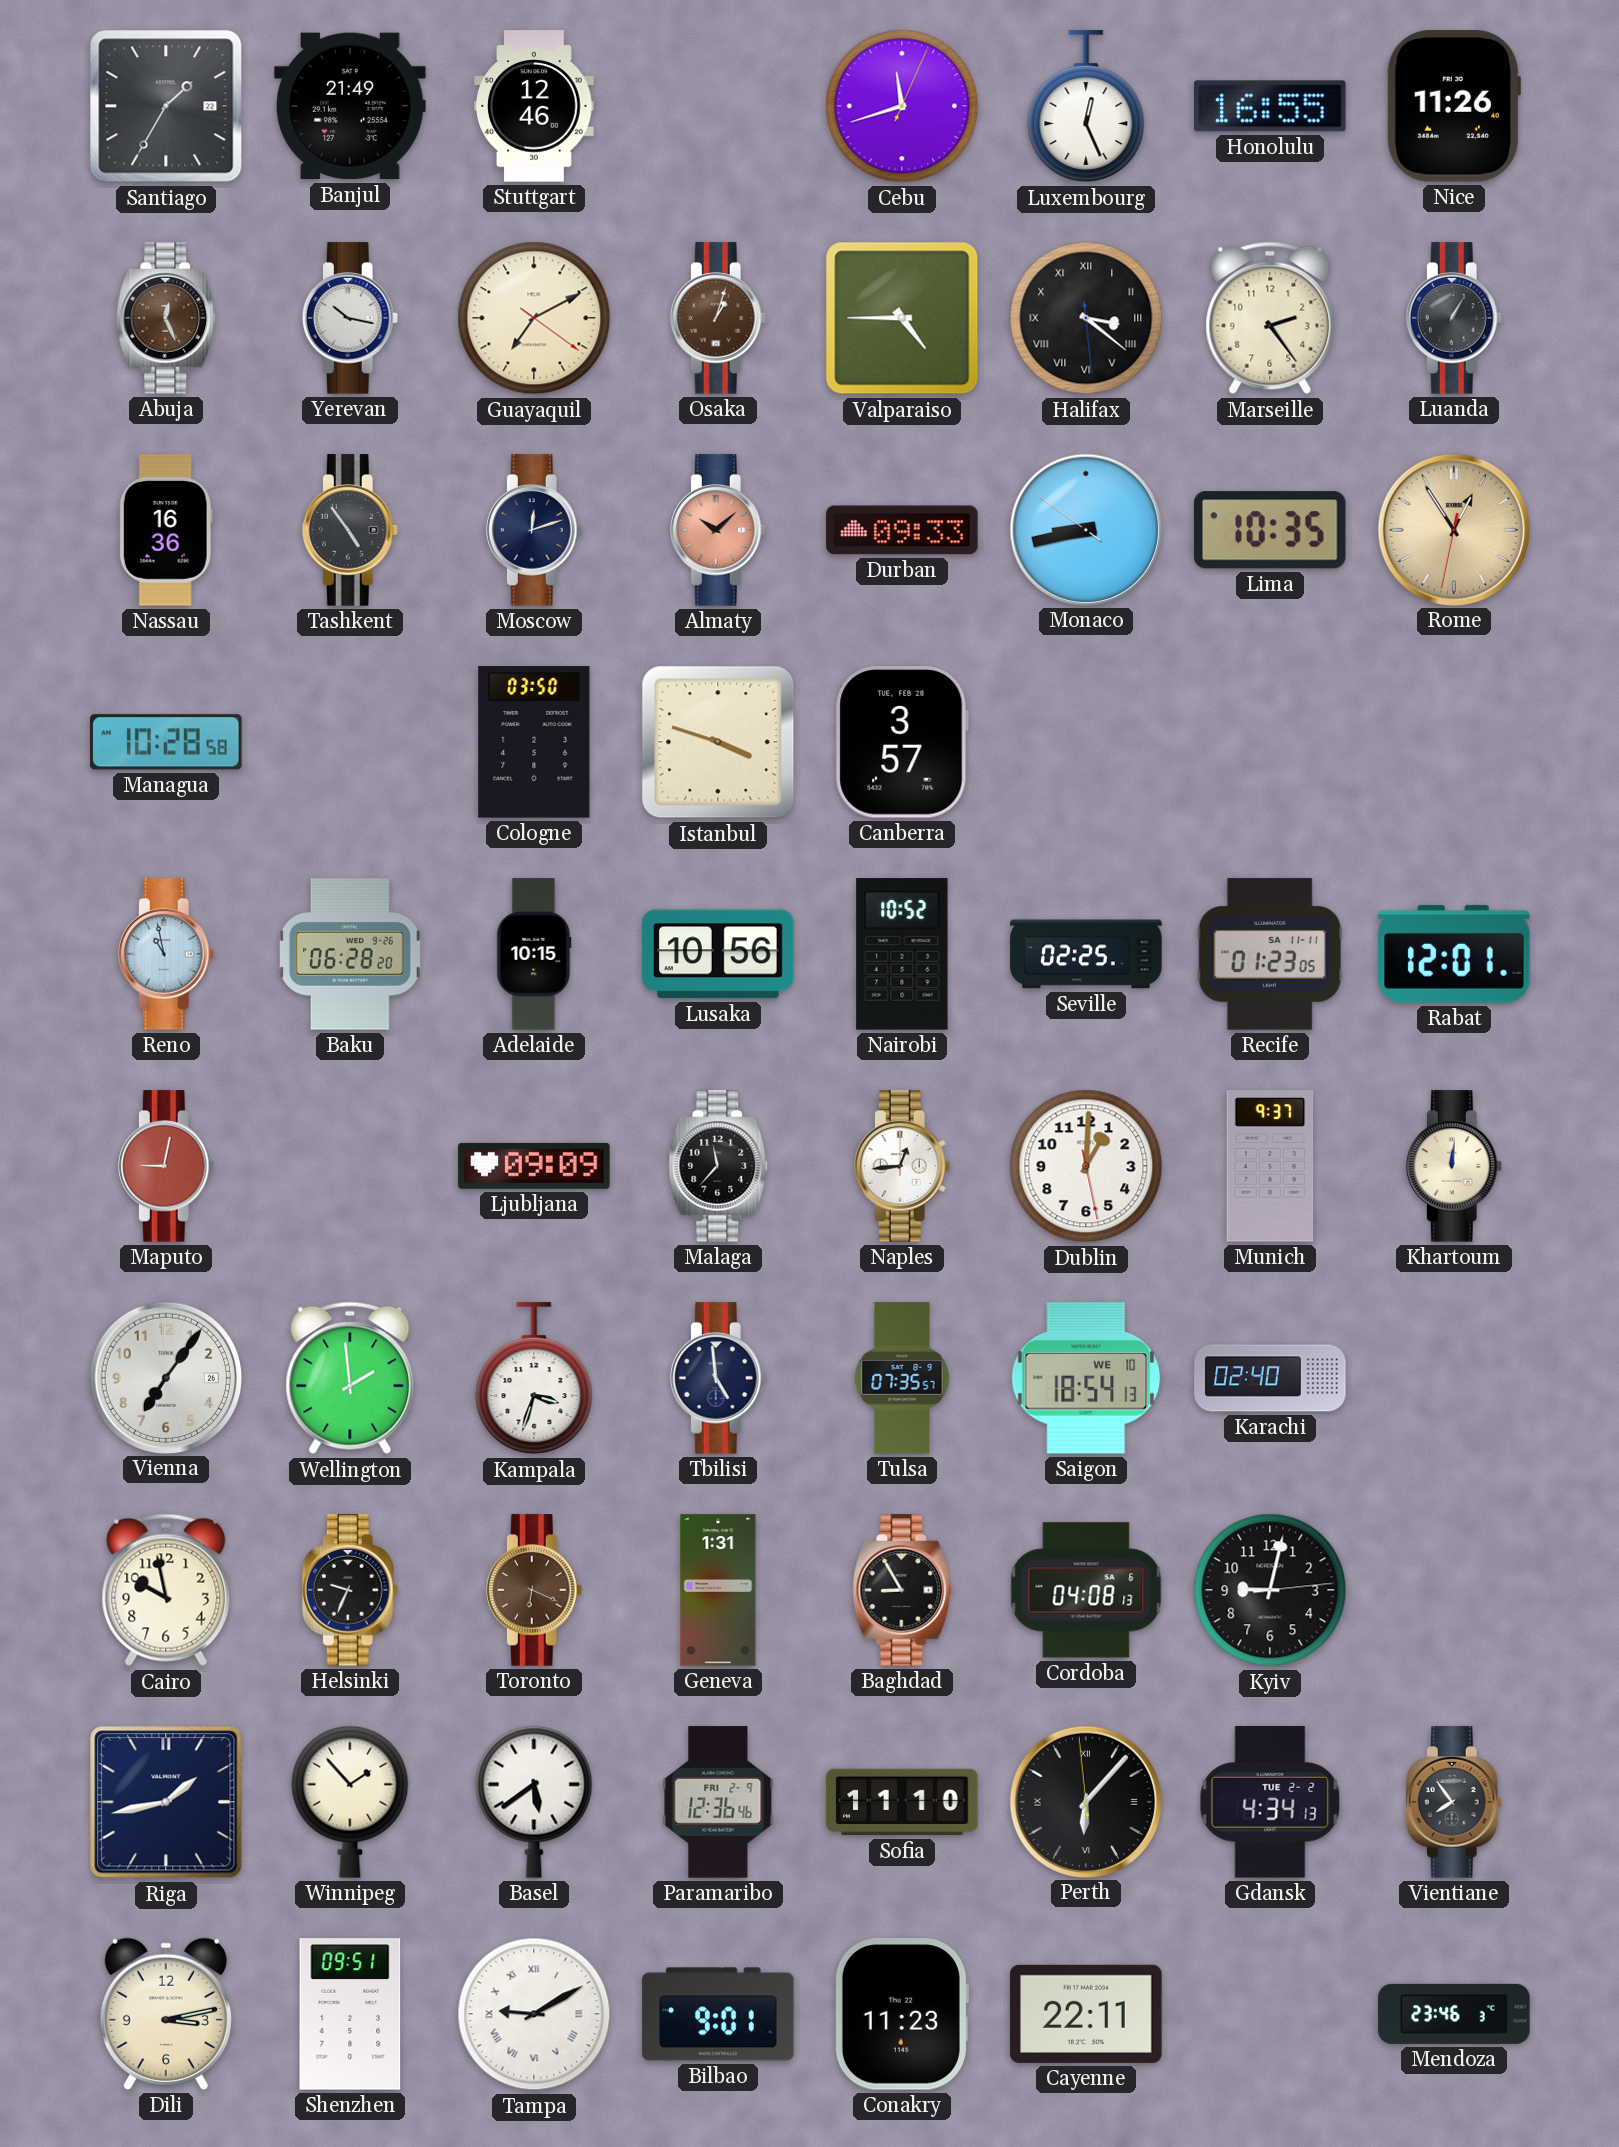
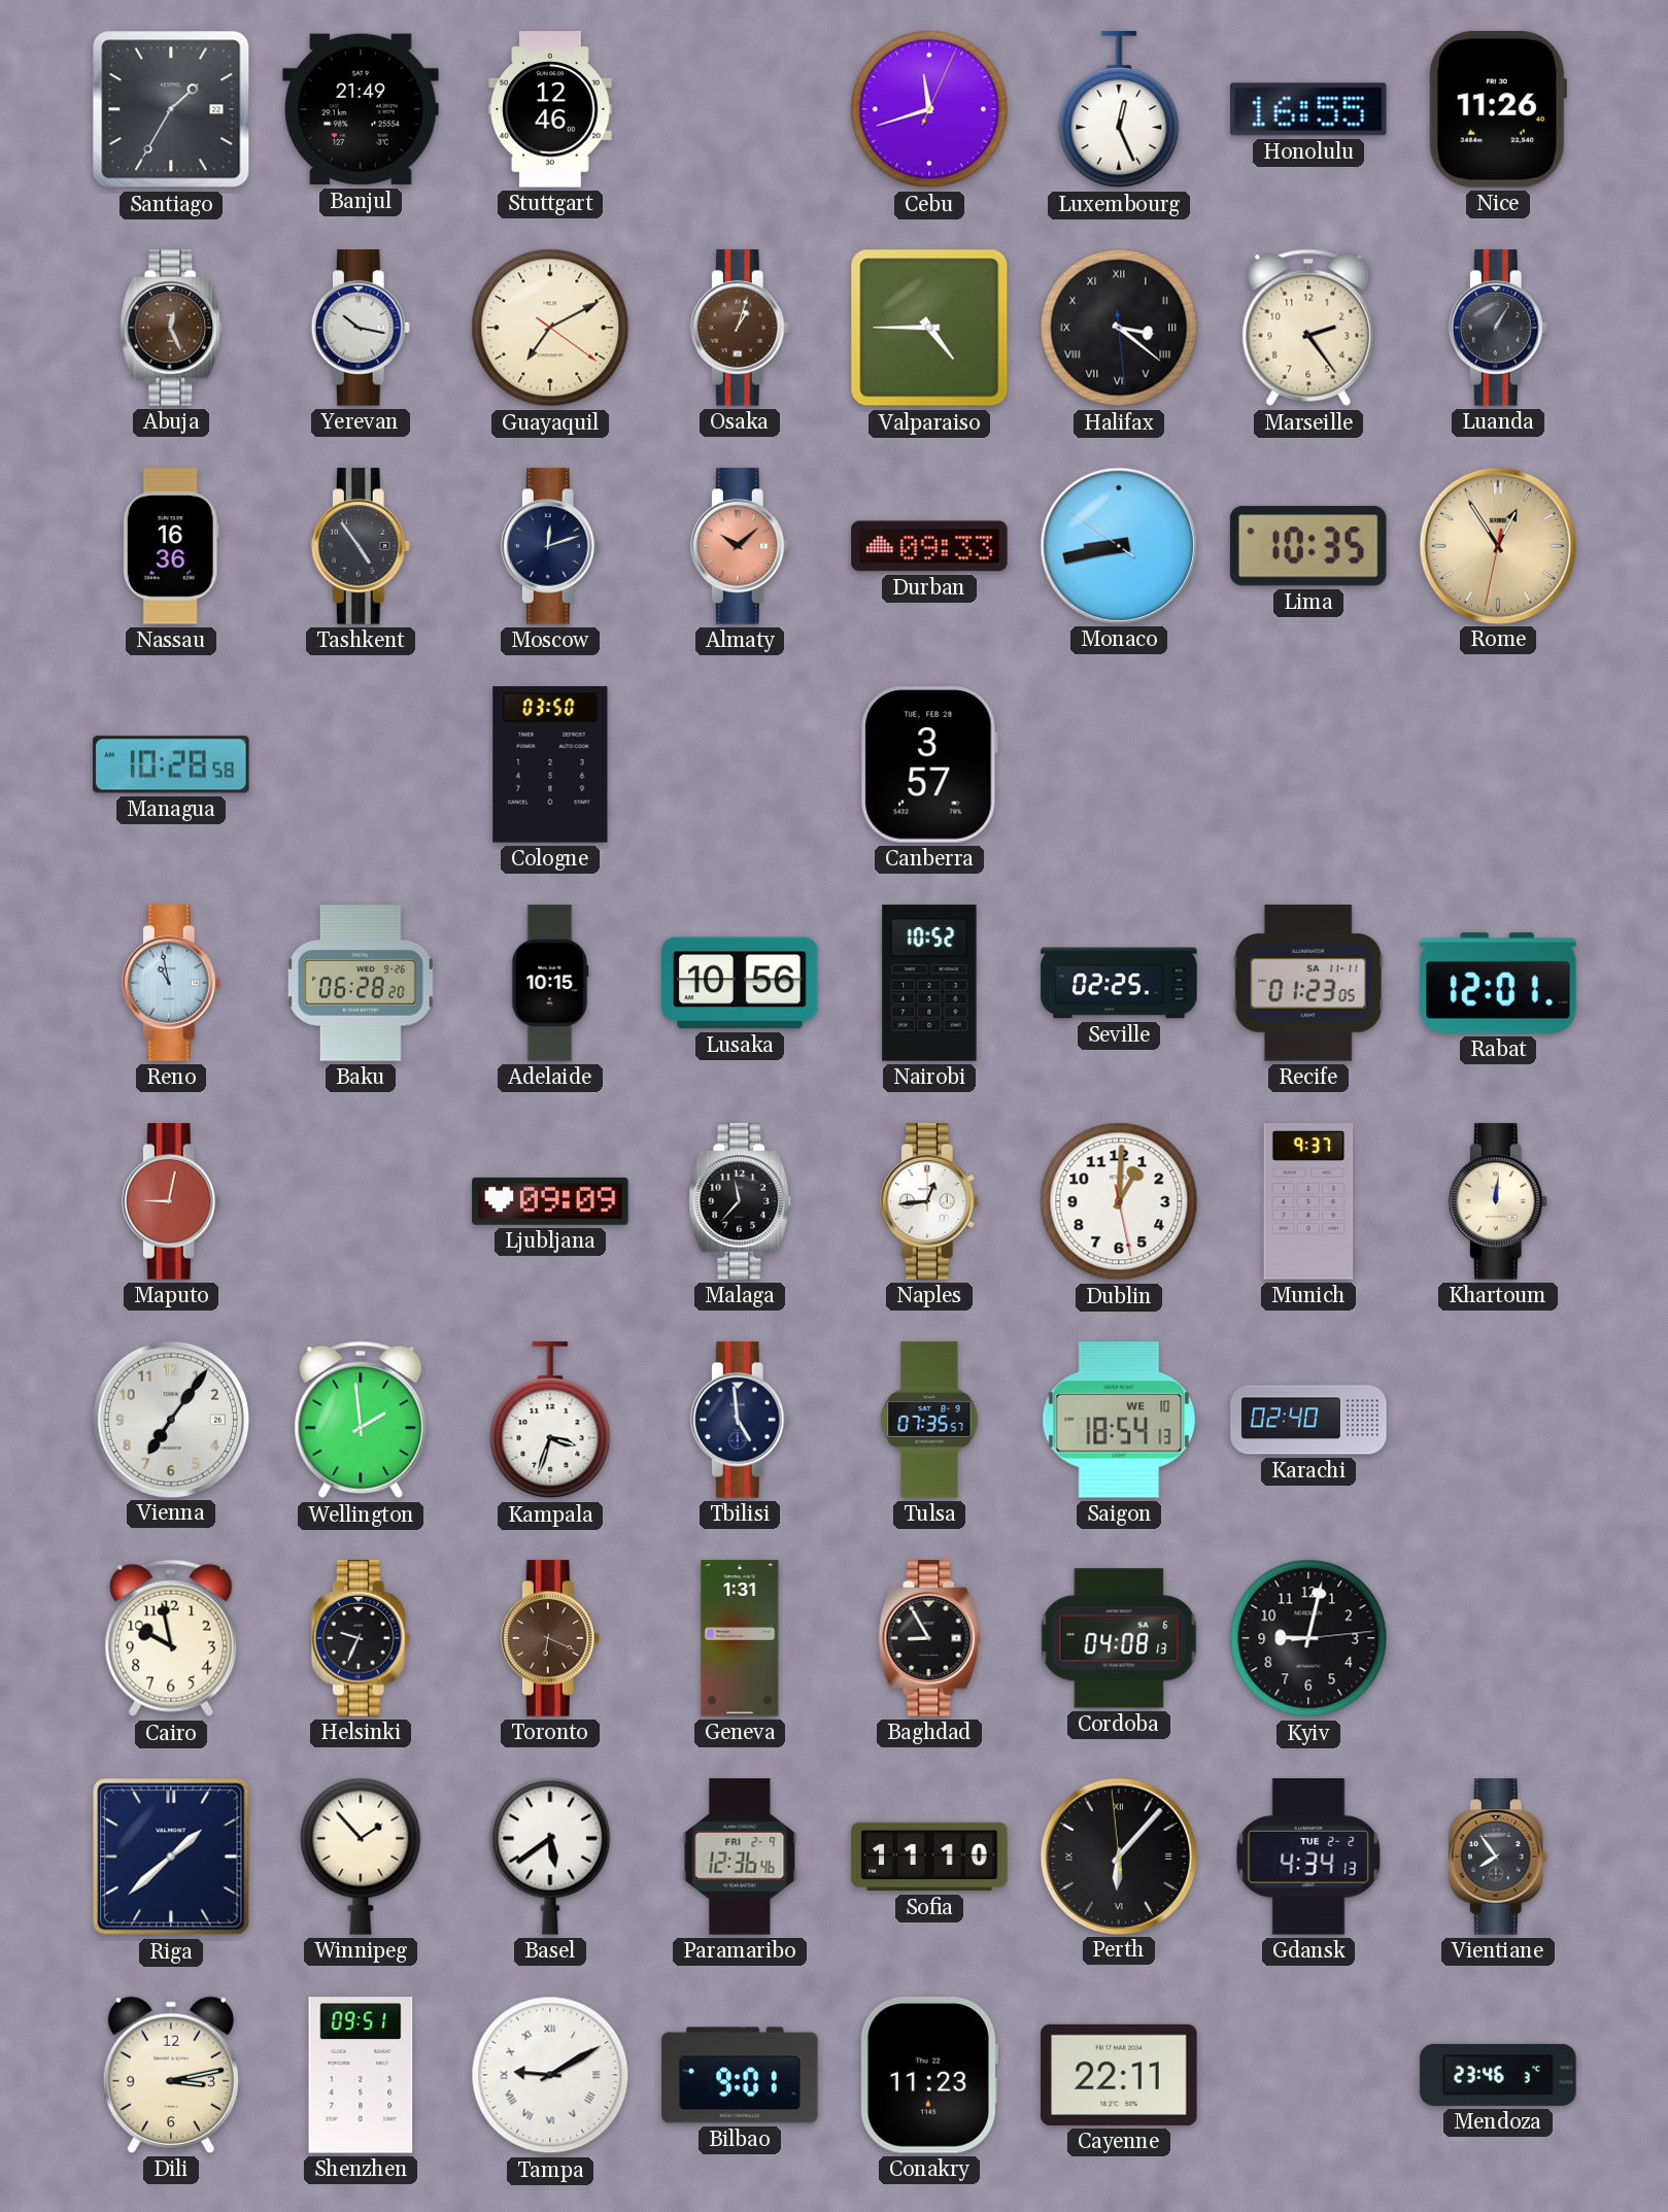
Istanbul: 3:48 -> none
Riga: 1:43 -> 1:38
